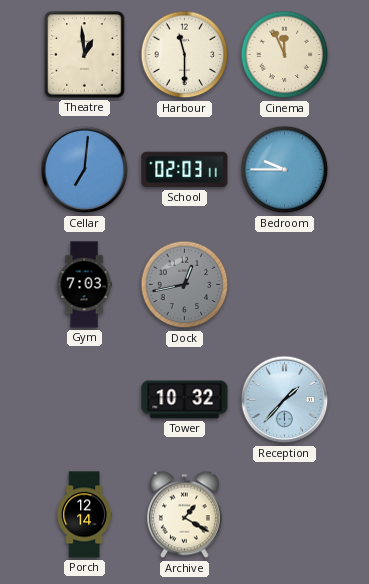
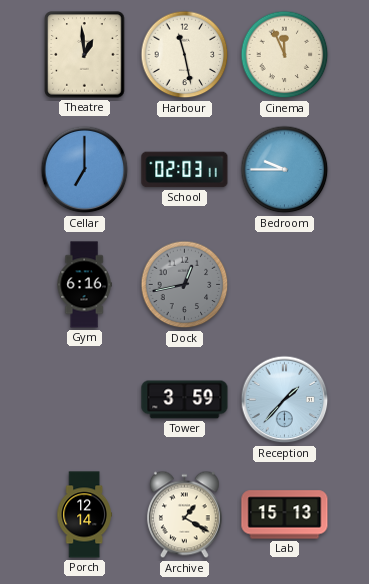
Harbour: 11:30 -> 11:28
Cellar: 7:01 -> 7:00
Gym: 7:03 -> 6:16
Tower: 10:32 -> 3:59
Lab: none -> 15:13
